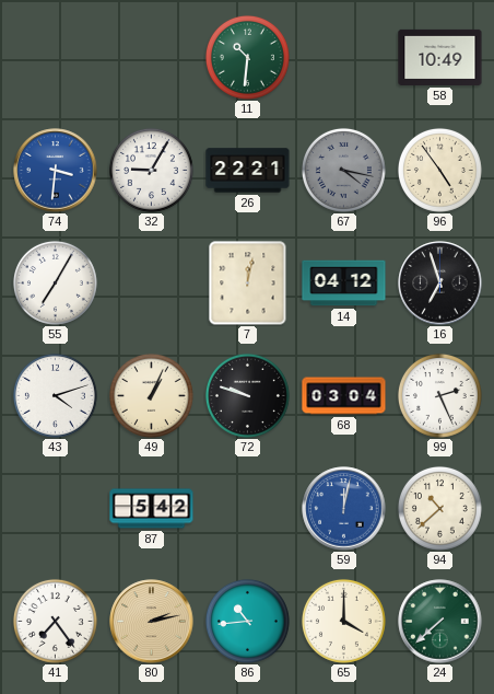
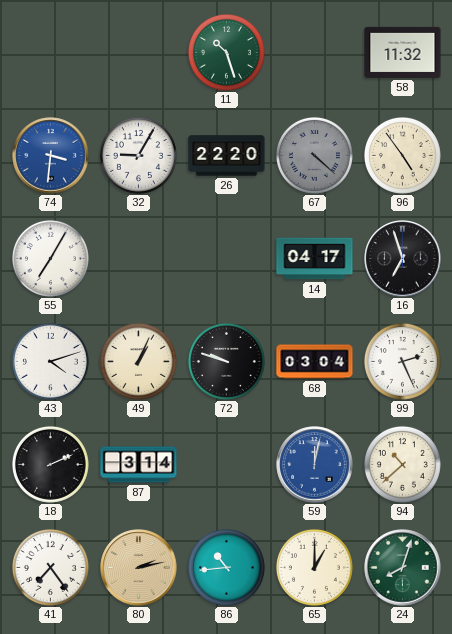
11: 10:31 -> 10:27
58: 10:49 -> 11:32
26: 22:21 -> 22:20
67: 4:17 -> 4:22
7: 12:02 -> none
14: 04:12 -> 04:17
18: none -> 2:11
87: 5:42 -> 3:14
65: 4:00 -> 1:00
24: 7:38 -> 8:03
